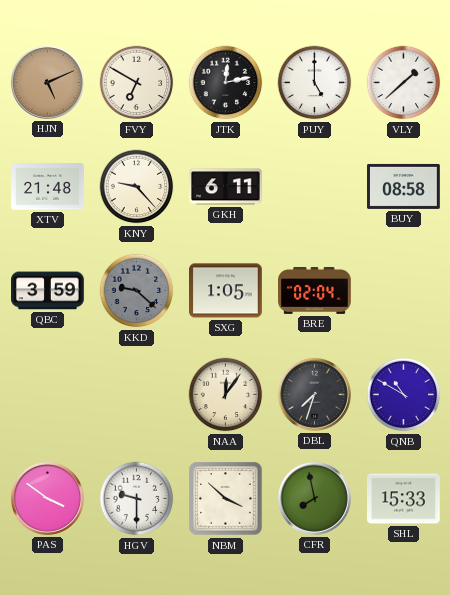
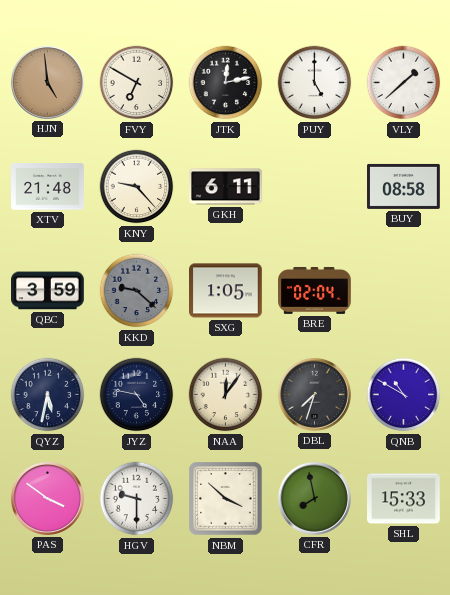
HJN: 5:11 -> 4:59
QYZ: none -> 5:32
JYZ: none -> 4:47
